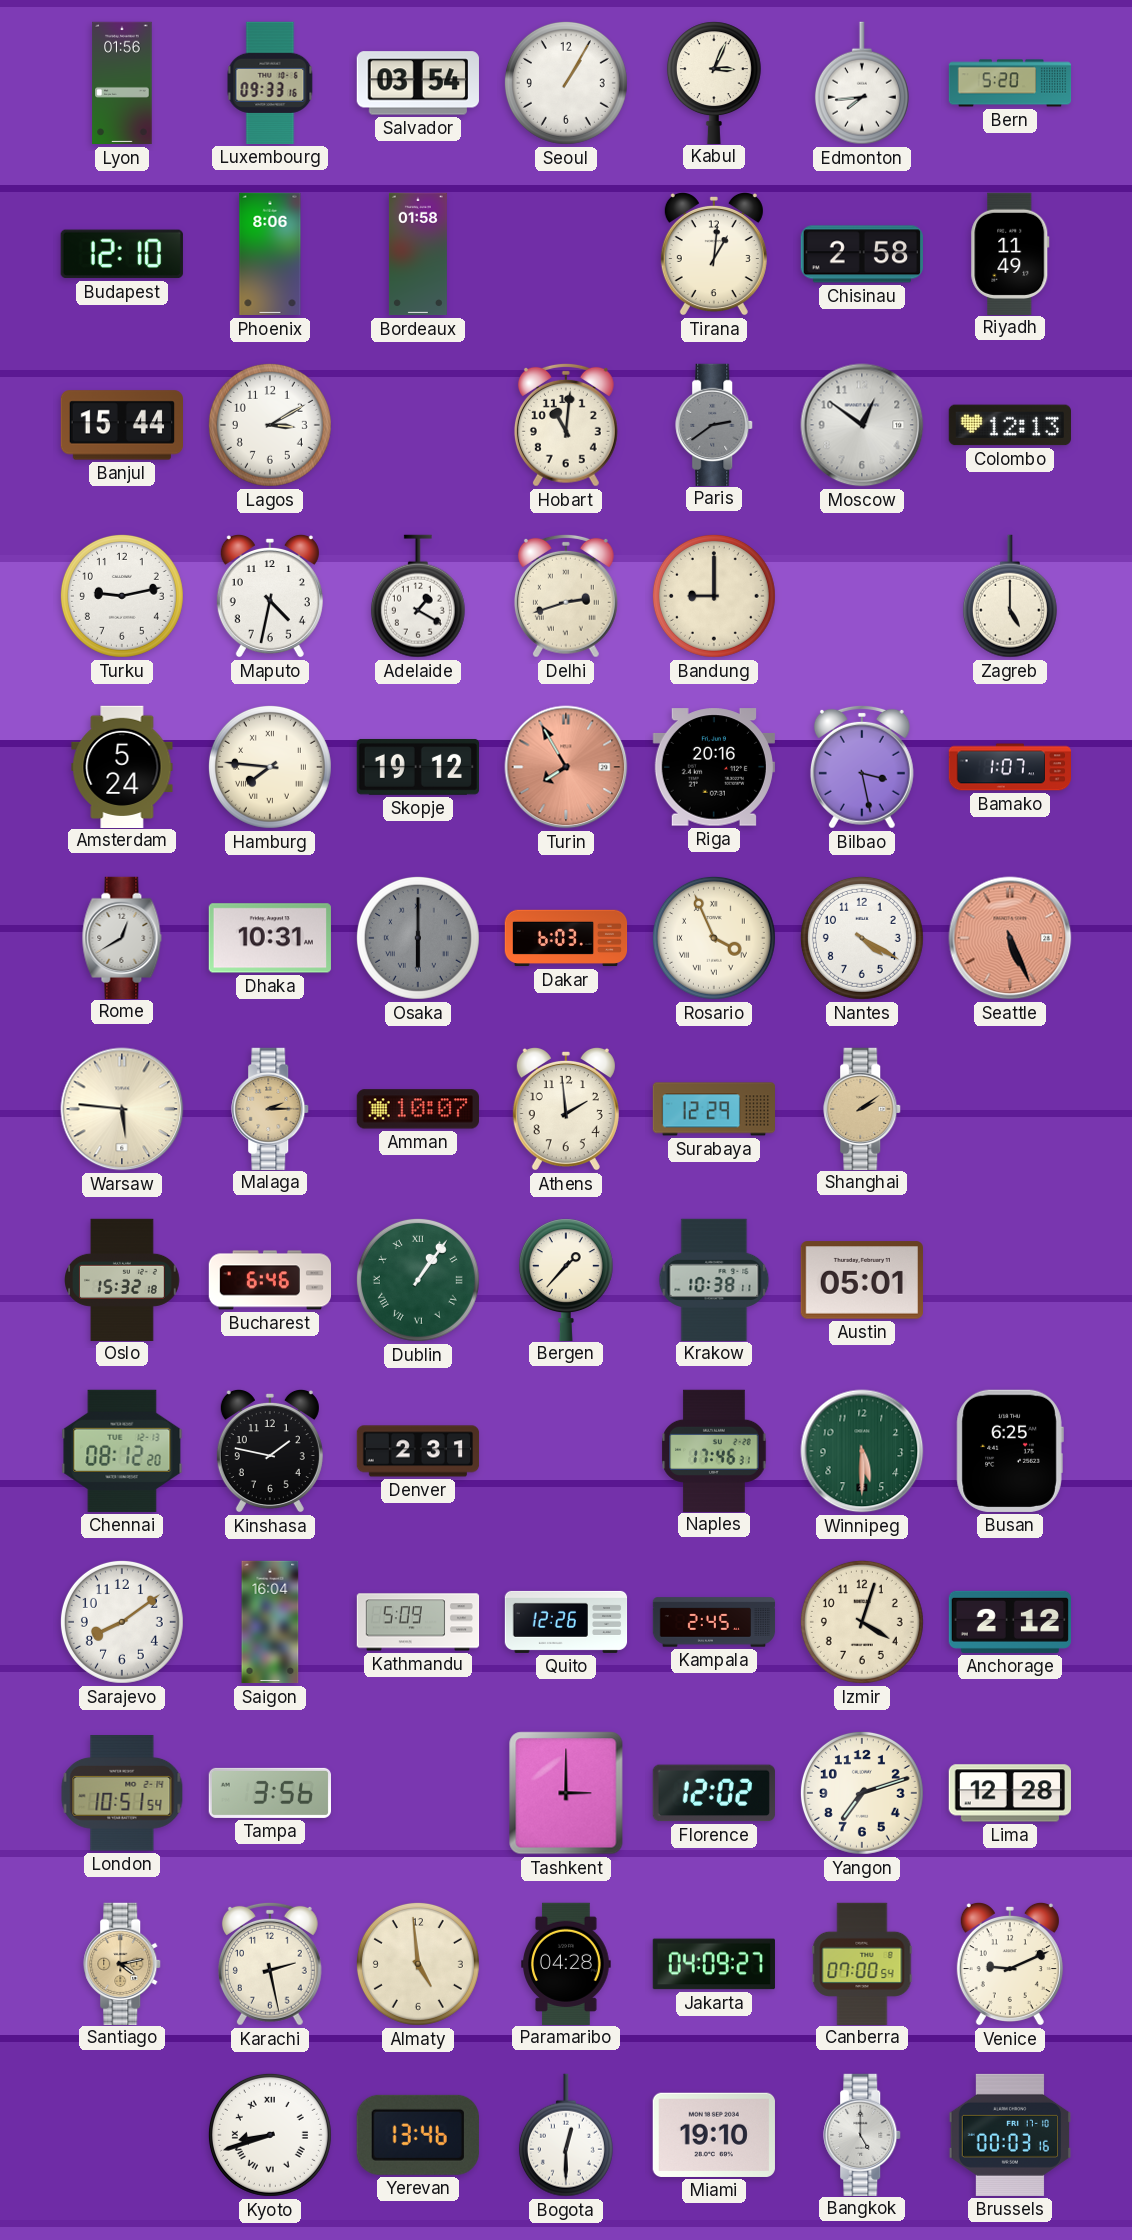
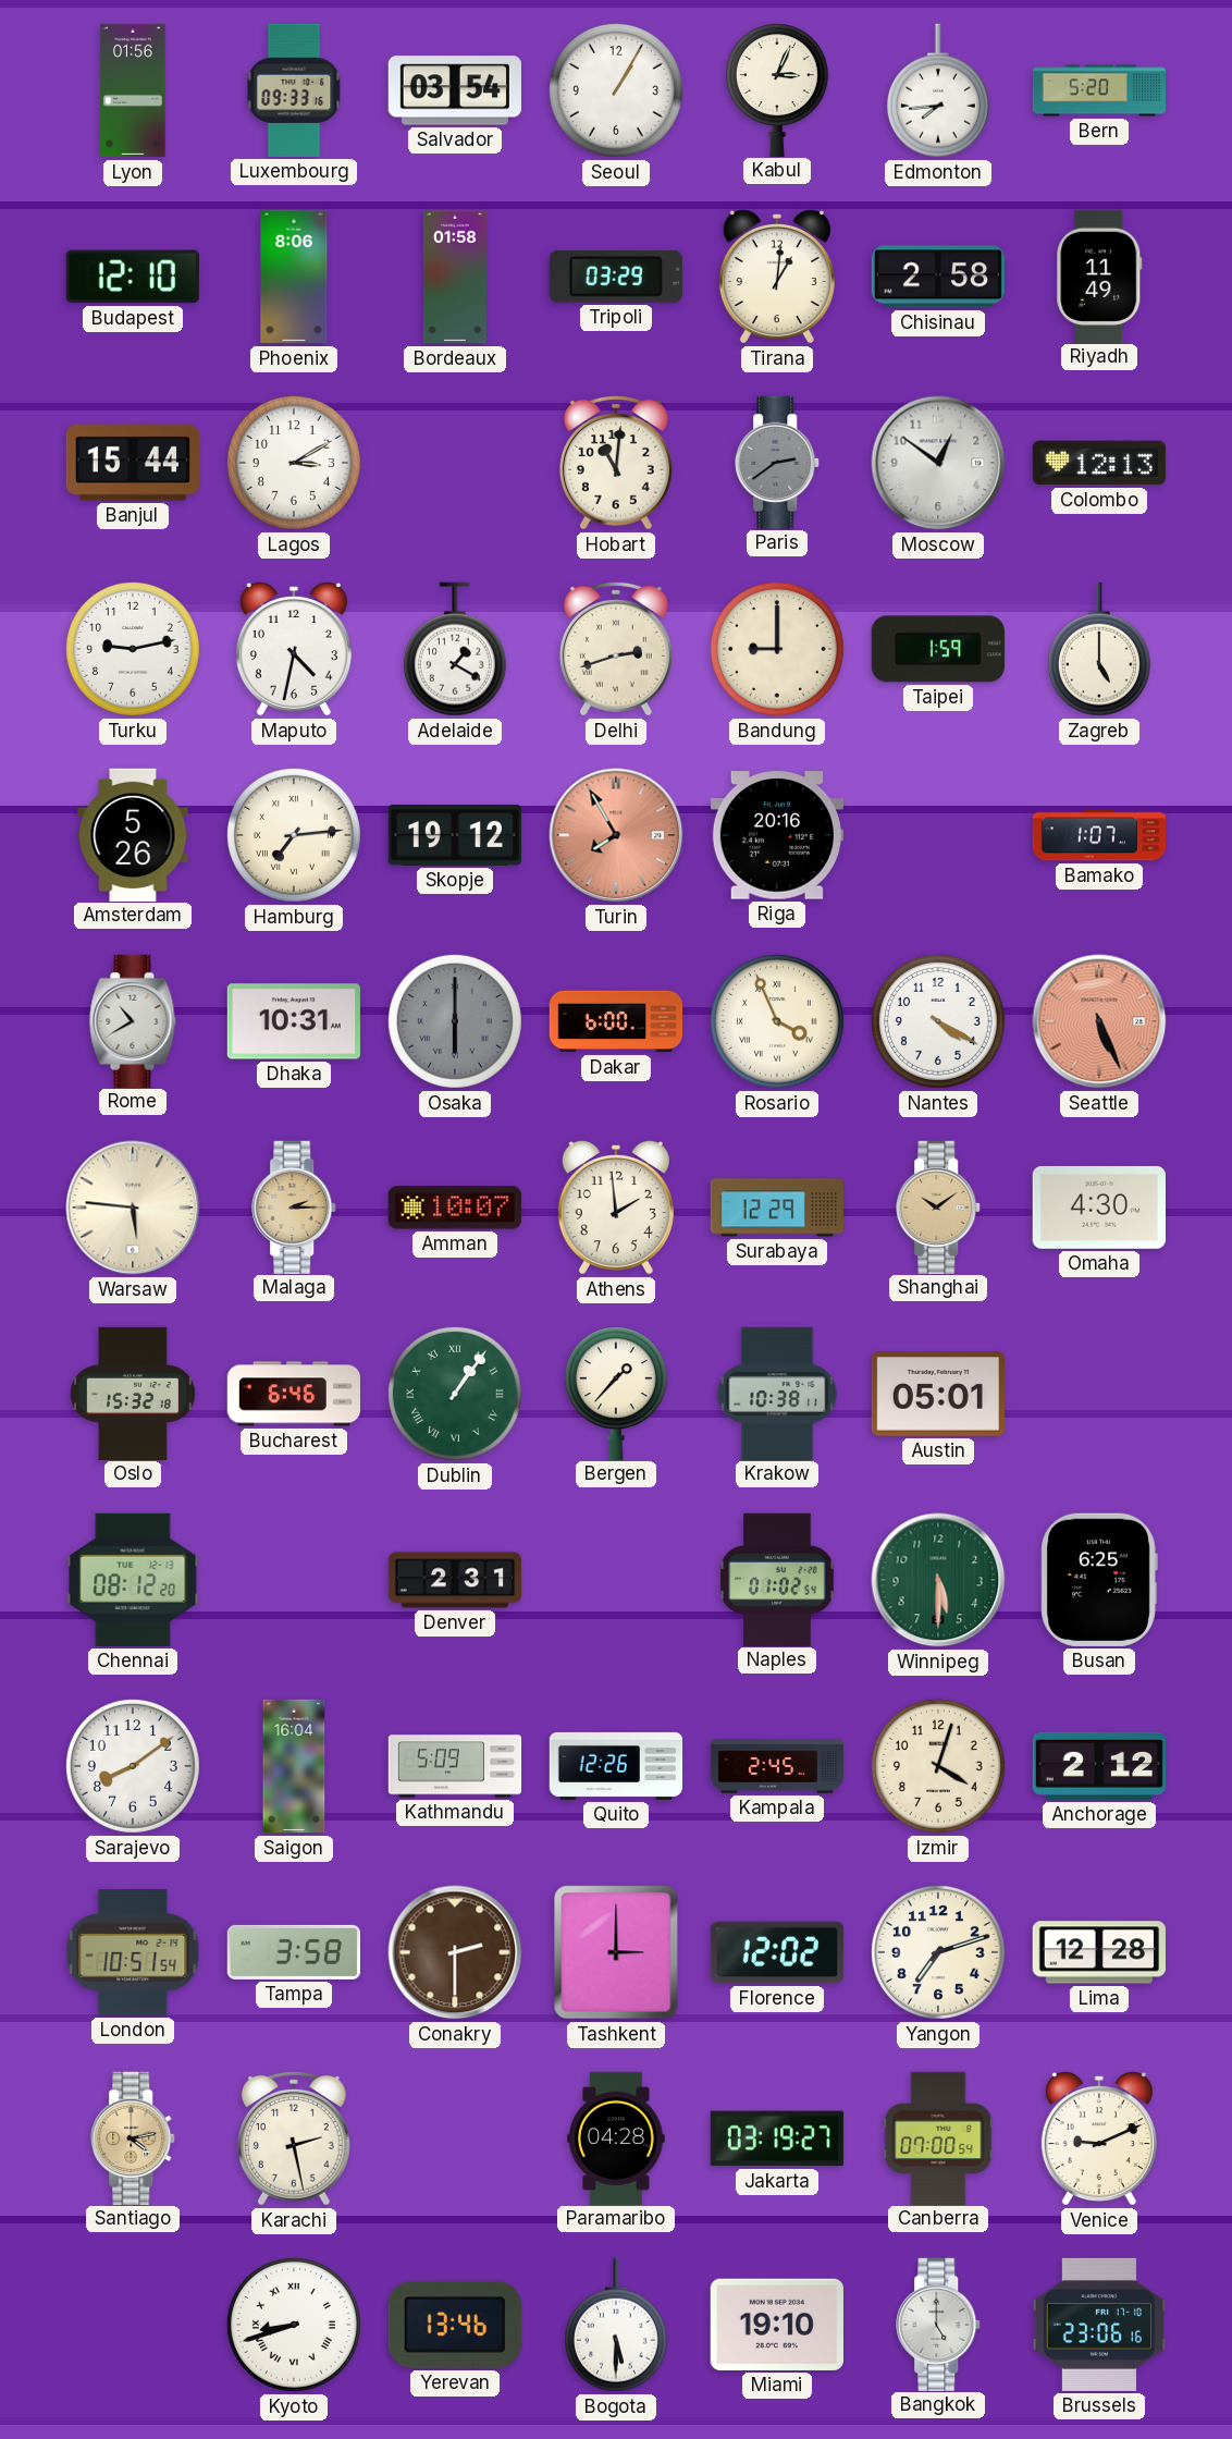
Tripoli: none -> 03:29
Taipei: none -> 1:59
Amsterdam: 5:24 -> 5:26
Hamburg: 7:46 -> 7:14
Bilbao: 3:28 -> none
Rome: 12:40 -> 10:40
Dakar: 6:03 -> 6:00
Shanghai: 2:09 -> 10:09
Omaha: none -> 4:30
Kinshasa: 1:47 -> none
Naples: 17:46 -> 01:02
Tampa: 3:56 -> 3:58
Conakry: none -> 2:30
Almaty: 4:59 -> none
Jakarta: 04:09 -> 03:19
Bogota: 12:30 -> 5:30
Brussels: 00:03 -> 23:06
